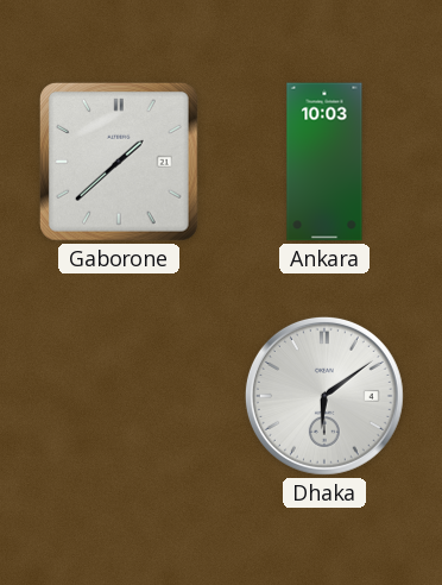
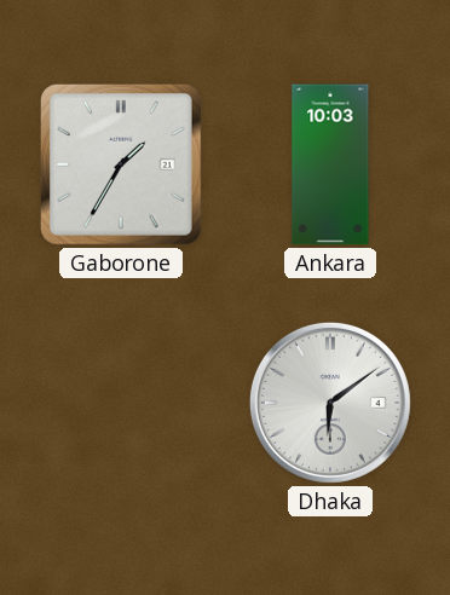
Gaborone: 1:38 -> 1:35
